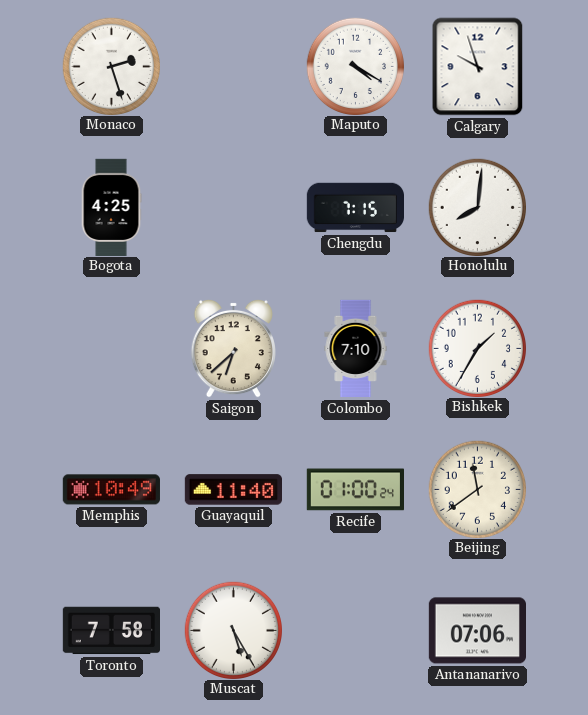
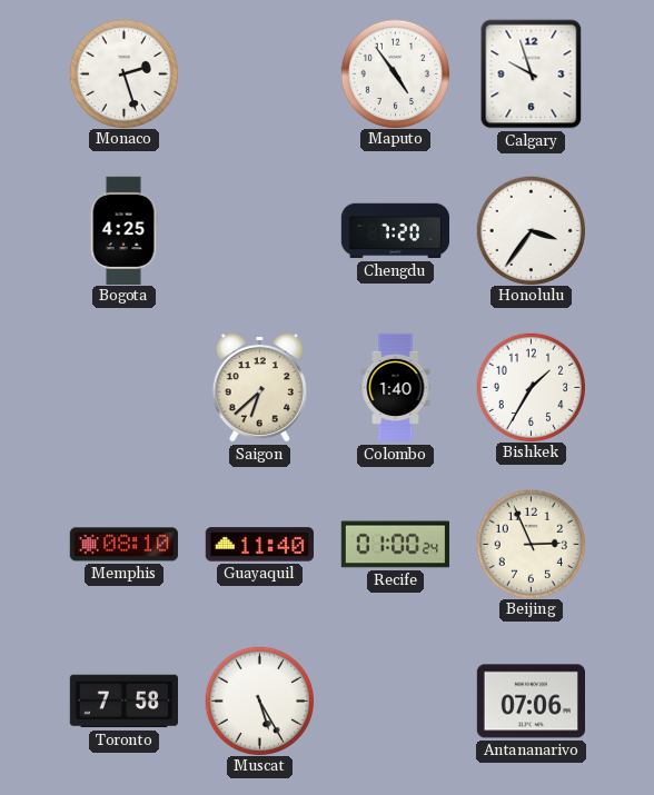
Maputo: 4:20 -> 4:54
Chengdu: 7:15 -> 7:20
Honolulu: 8:01 -> 3:36
Colombo: 7:10 -> 1:40
Memphis: 10:49 -> 08:10
Beijing: 11:39 -> 2:56
